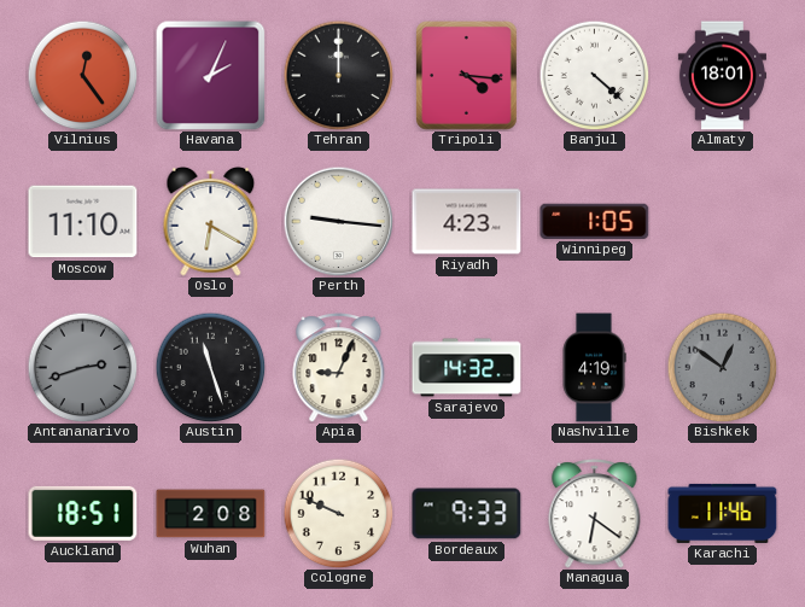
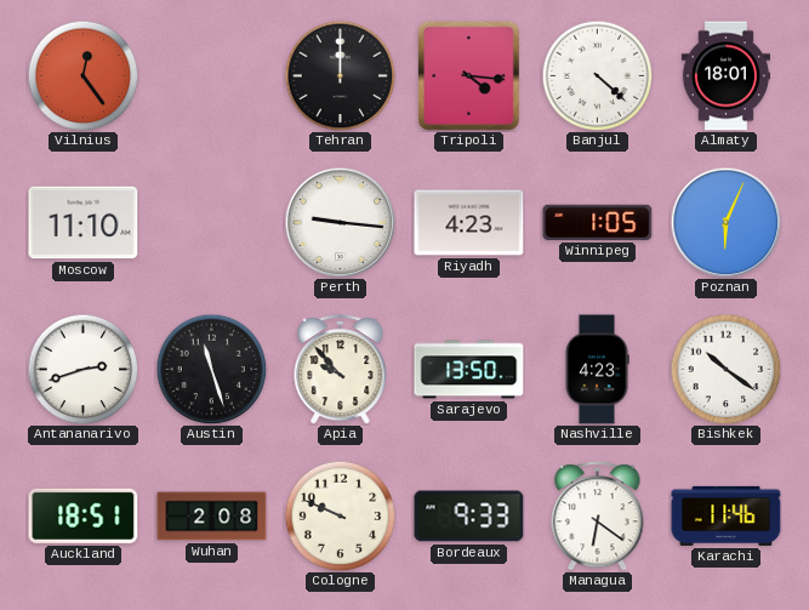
Havana: 2:04 -> none
Oslo: 6:20 -> none
Poznan: none -> 6:04
Antananarivo dial: grey -> white
Apia: 9:04 -> 9:53
Sarajevo: 14:32 -> 13:50
Nashville: 4:19 -> 4:23
Bishkek: 12:51 -> 10:21
Bishkek dial: grey -> white
